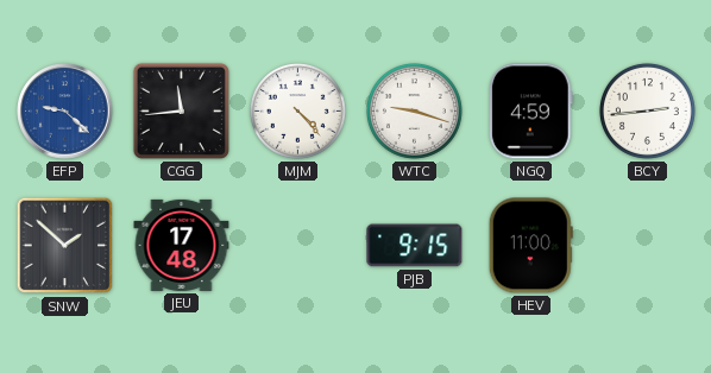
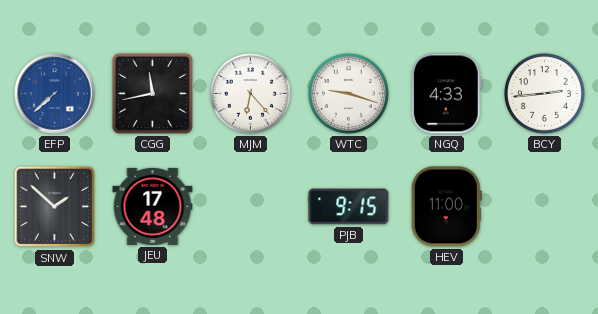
EFP: 9:22 -> 7:38
CGG: 11:44 -> 11:43
MJM: 4:23 -> 6:23
NGQ: 4:59 -> 4:33
